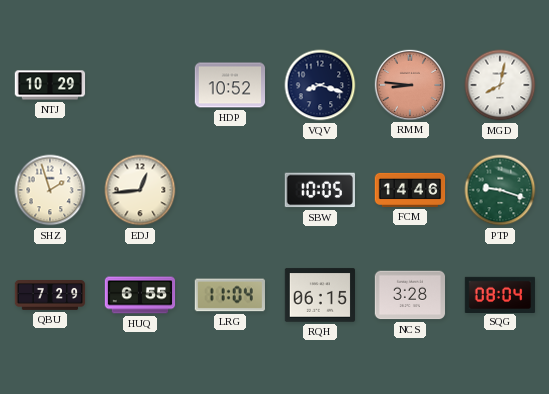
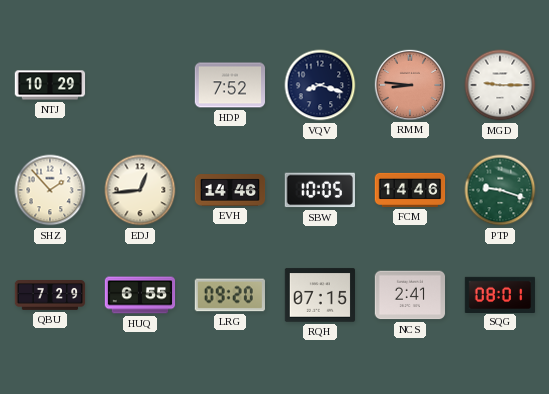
HDP: 10:52 -> 7:52
MGD: 8:02 -> 9:15
SHZ: 1:57 -> 1:53
EVH: none -> 14:46
LRG: 11:04 -> 09:20
RQH: 06:15 -> 07:15
NCS: 3:28 -> 2:41
SQG: 08:04 -> 08:01
